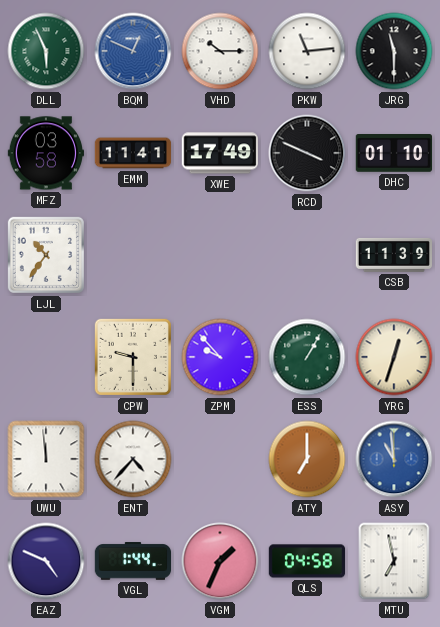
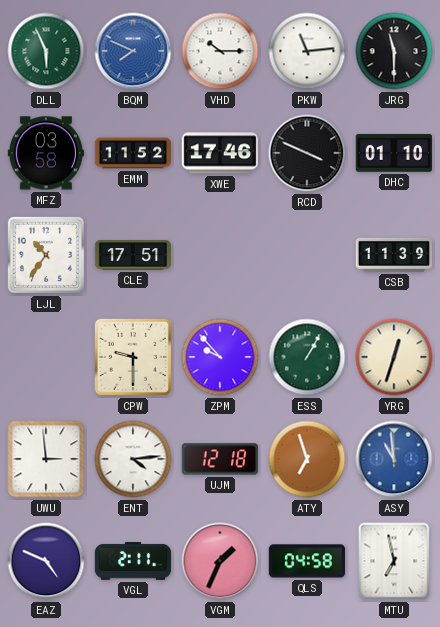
BQM: 12:49 -> 7:49
EMM: 11:41 -> 11:52
XWE: 17:49 -> 17:46
CLE: none -> 17:51
UWU: 11:59 -> 2:59
ENT: 4:37 -> 4:14
UJM: none -> 12:18
ATY: 7:00 -> 6:57
VGL: 1:44 -> 2:11
